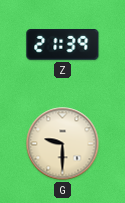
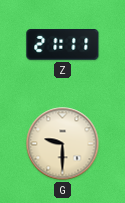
Z: 21:39 -> 21:11
